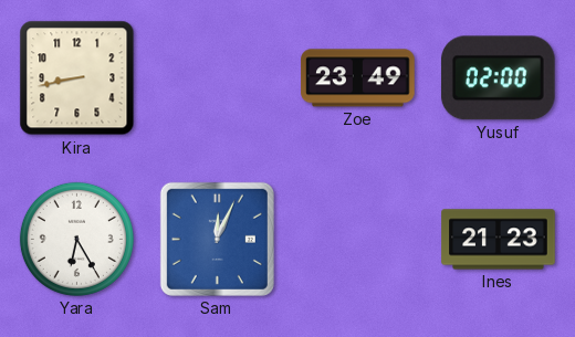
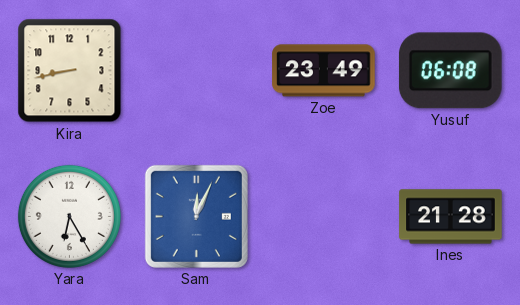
Yusuf: 02:00 -> 06:08
Ines: 21:23 -> 21:28
